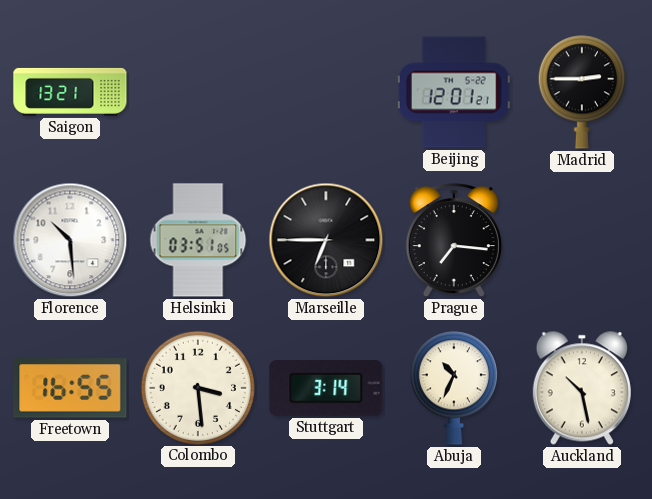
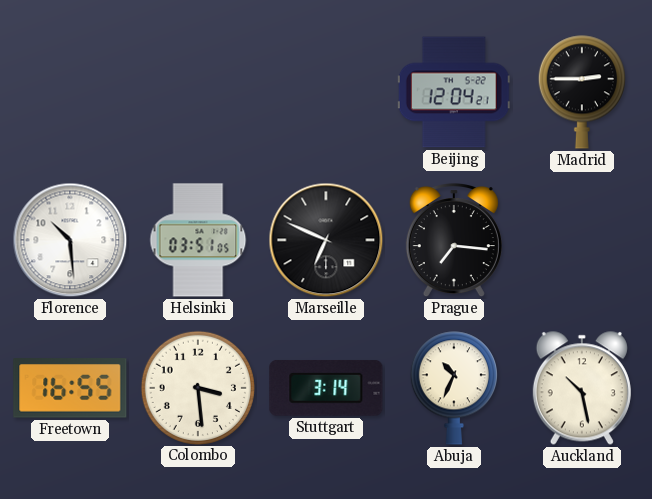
Saigon: 13:21 -> none
Beijing: 12:01 -> 12:04
Marseille: 6:45 -> 6:49
